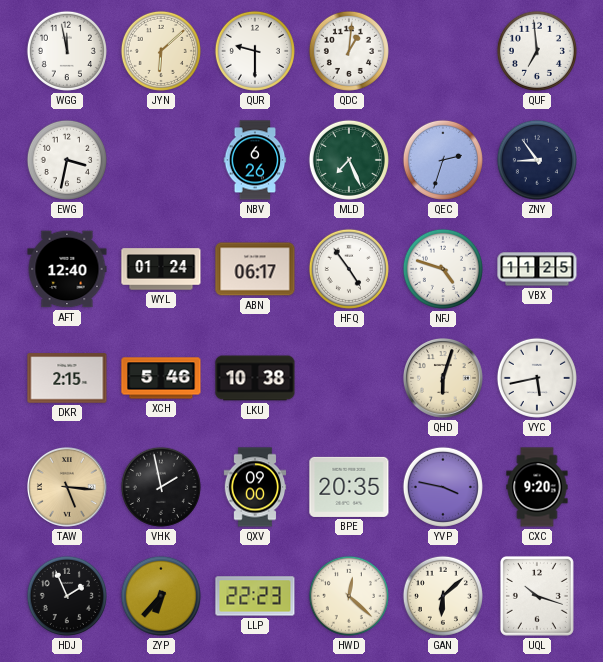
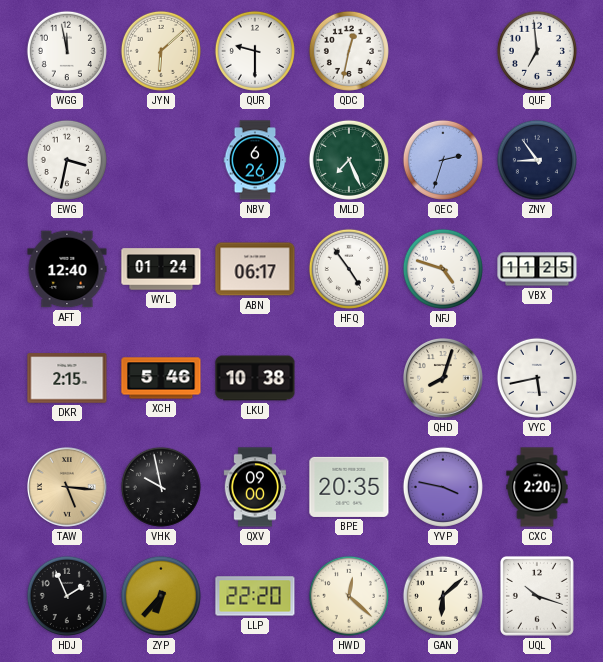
QDC: 1:01 -> 12:32
QHD: 6:03 -> 8:03
VHK: 1:58 -> 9:58
CXC: 9:20 -> 2:20
LLP: 22:23 -> 22:20
